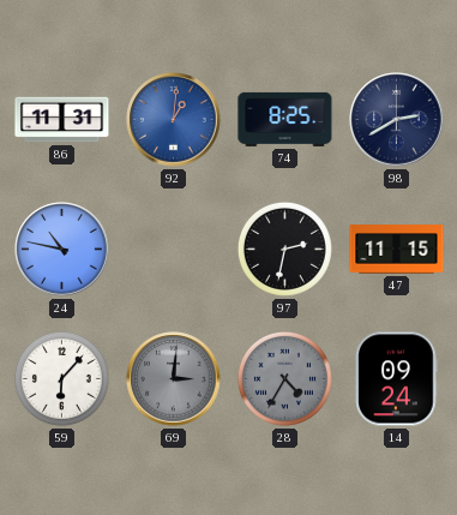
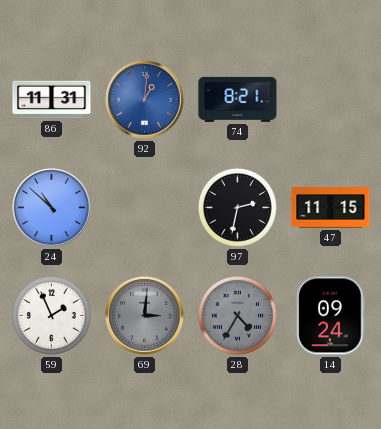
74: 8:25 -> 8:21
98: 2:40 -> none
24: 10:47 -> 10:52
59: 6:07 -> 1:56
